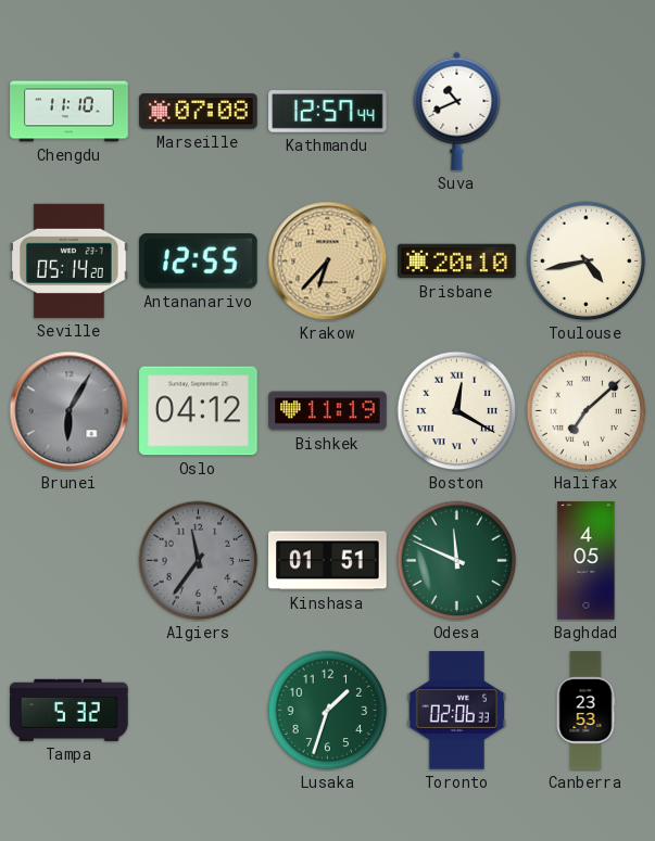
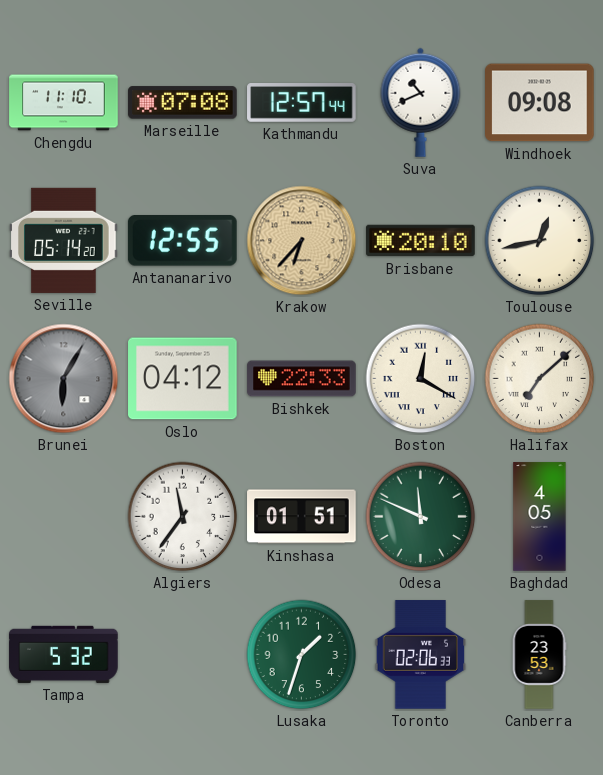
Windhoek: none -> 09:08
Toulouse: 4:43 -> 12:43
Bishkek: 11:19 -> 22:33
Algiers dial: grey -> white
